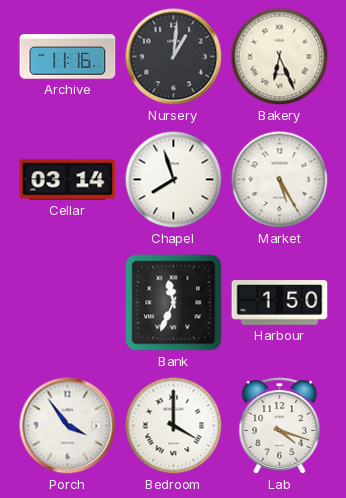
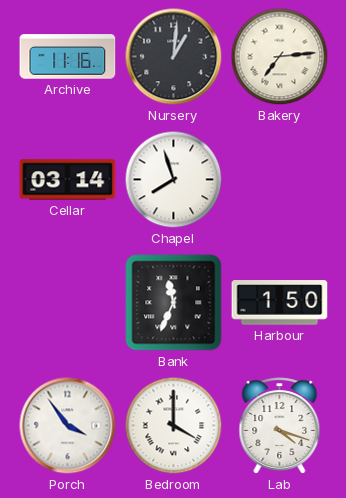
Bakery: 6:26 -> 7:14
Market: 5:25 -> none
